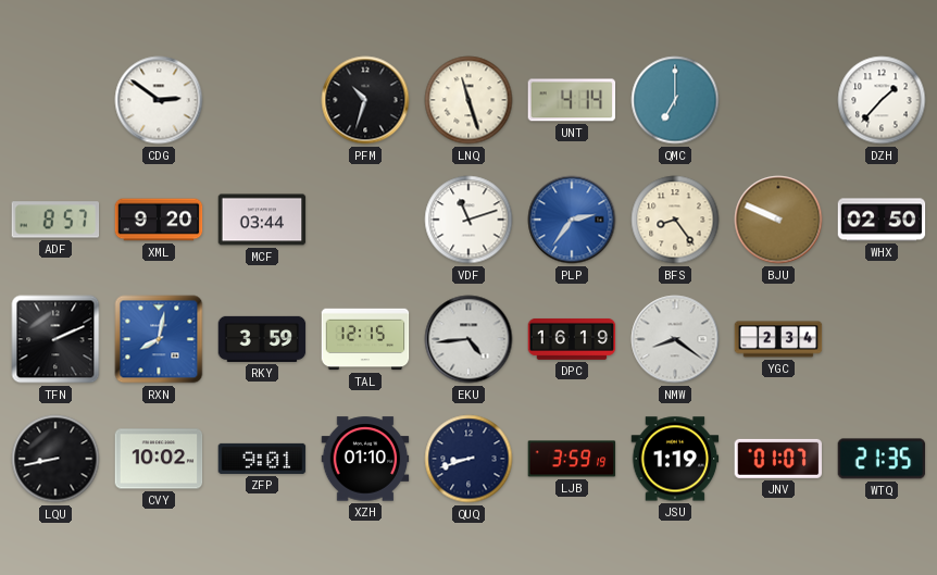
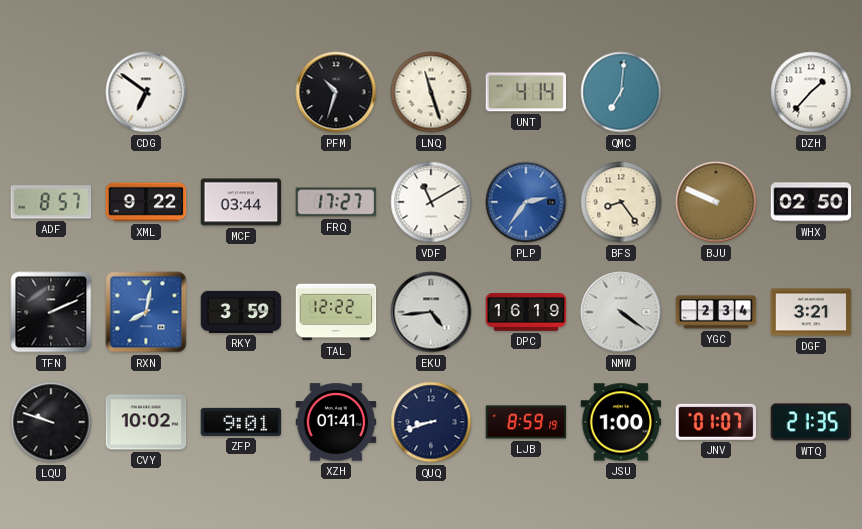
CDG: 2:51 -> 6:51
QMC: 7:00 -> 7:01
XML: 9:20 -> 9:22
FRQ: none -> 17:27
VDF: 11:12 -> 11:10
TAL: 12:15 -> 12:22
NMW: 8:21 -> 4:21
DGF: none -> 3:21
LQU: 8:43 -> 9:48
XZH: 01:10 -> 01:41
LJB: 3:59 -> 8:59
JSU: 1:19 -> 1:00
